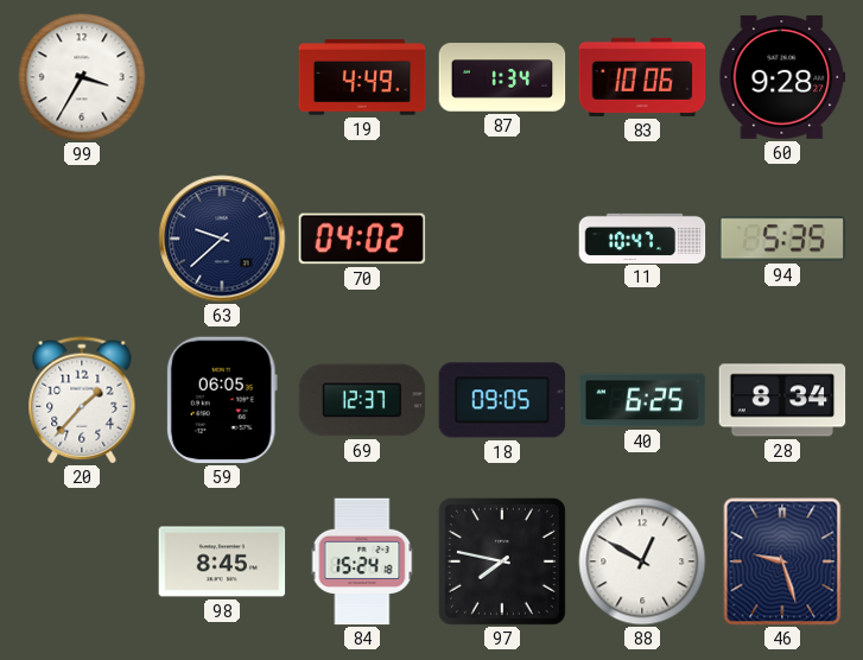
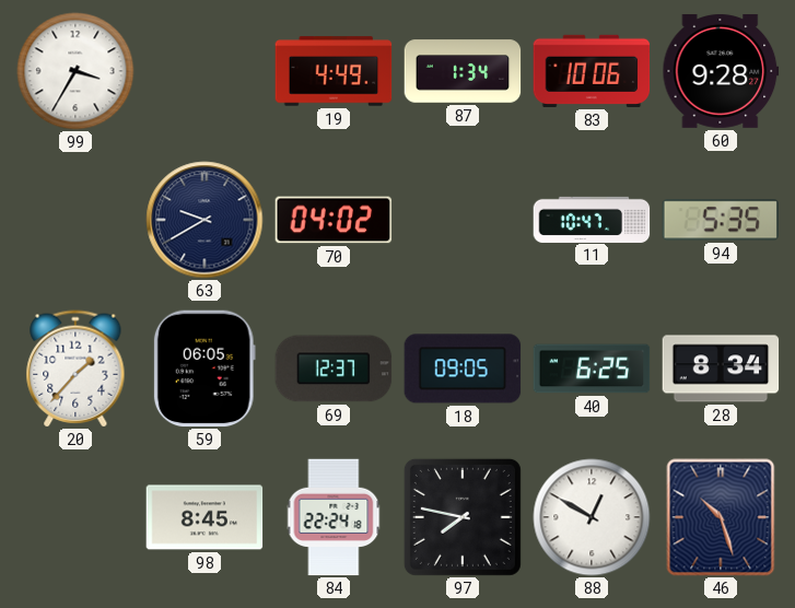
63: 9:38 -> 9:40
84: 15:24 -> 22:24
46: 9:27 -> 10:27
